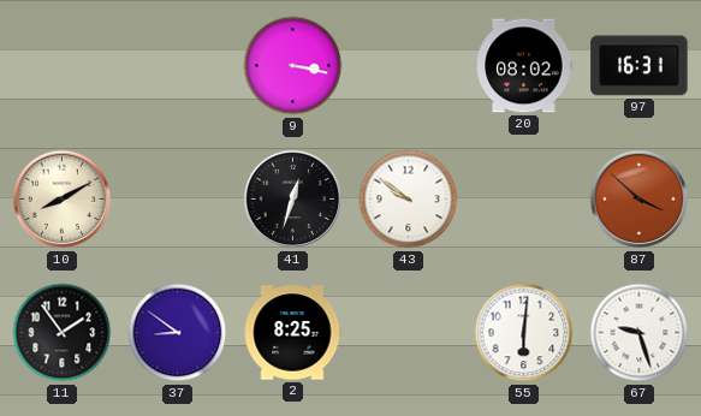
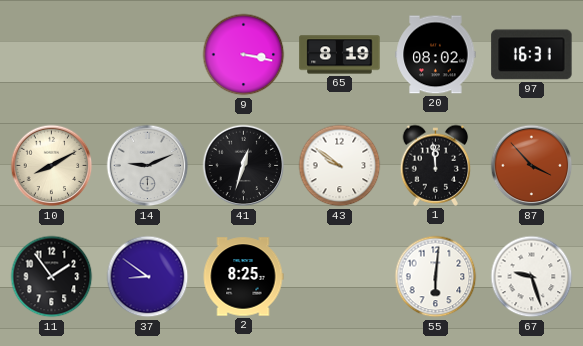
65: none -> 8:19
14: none -> 9:11
1: none -> 11:59
87: 3:52 -> 3:53
